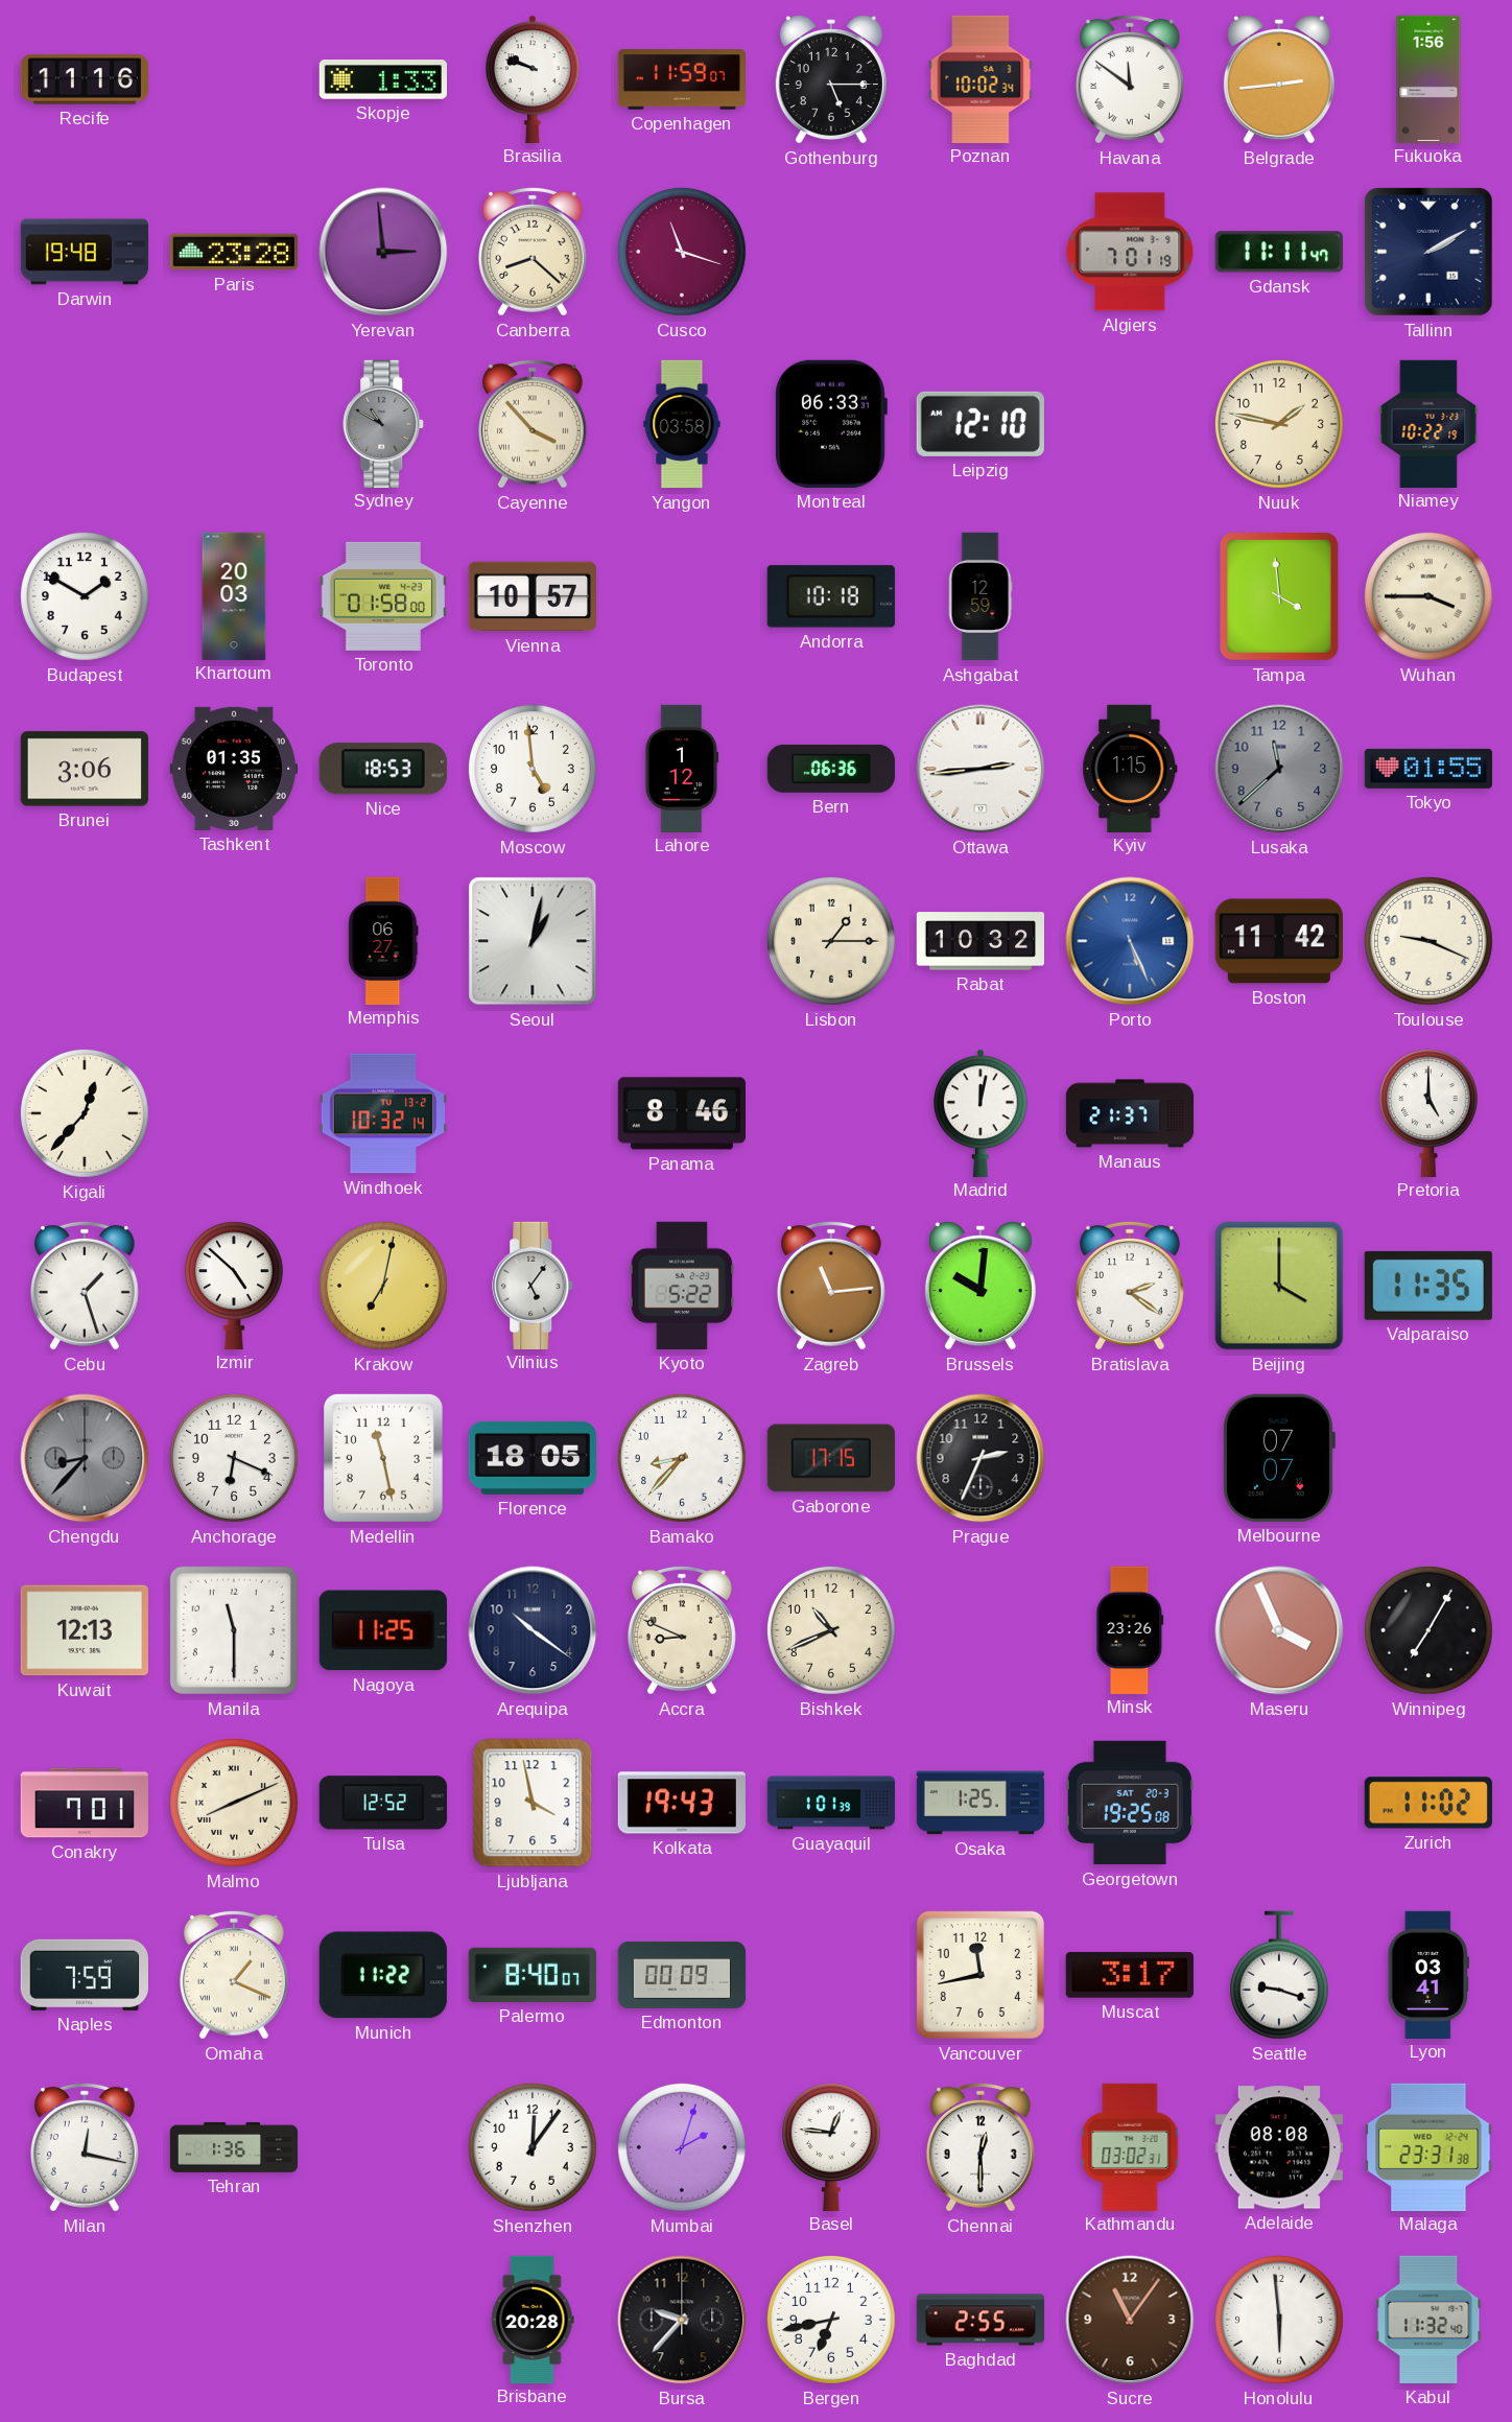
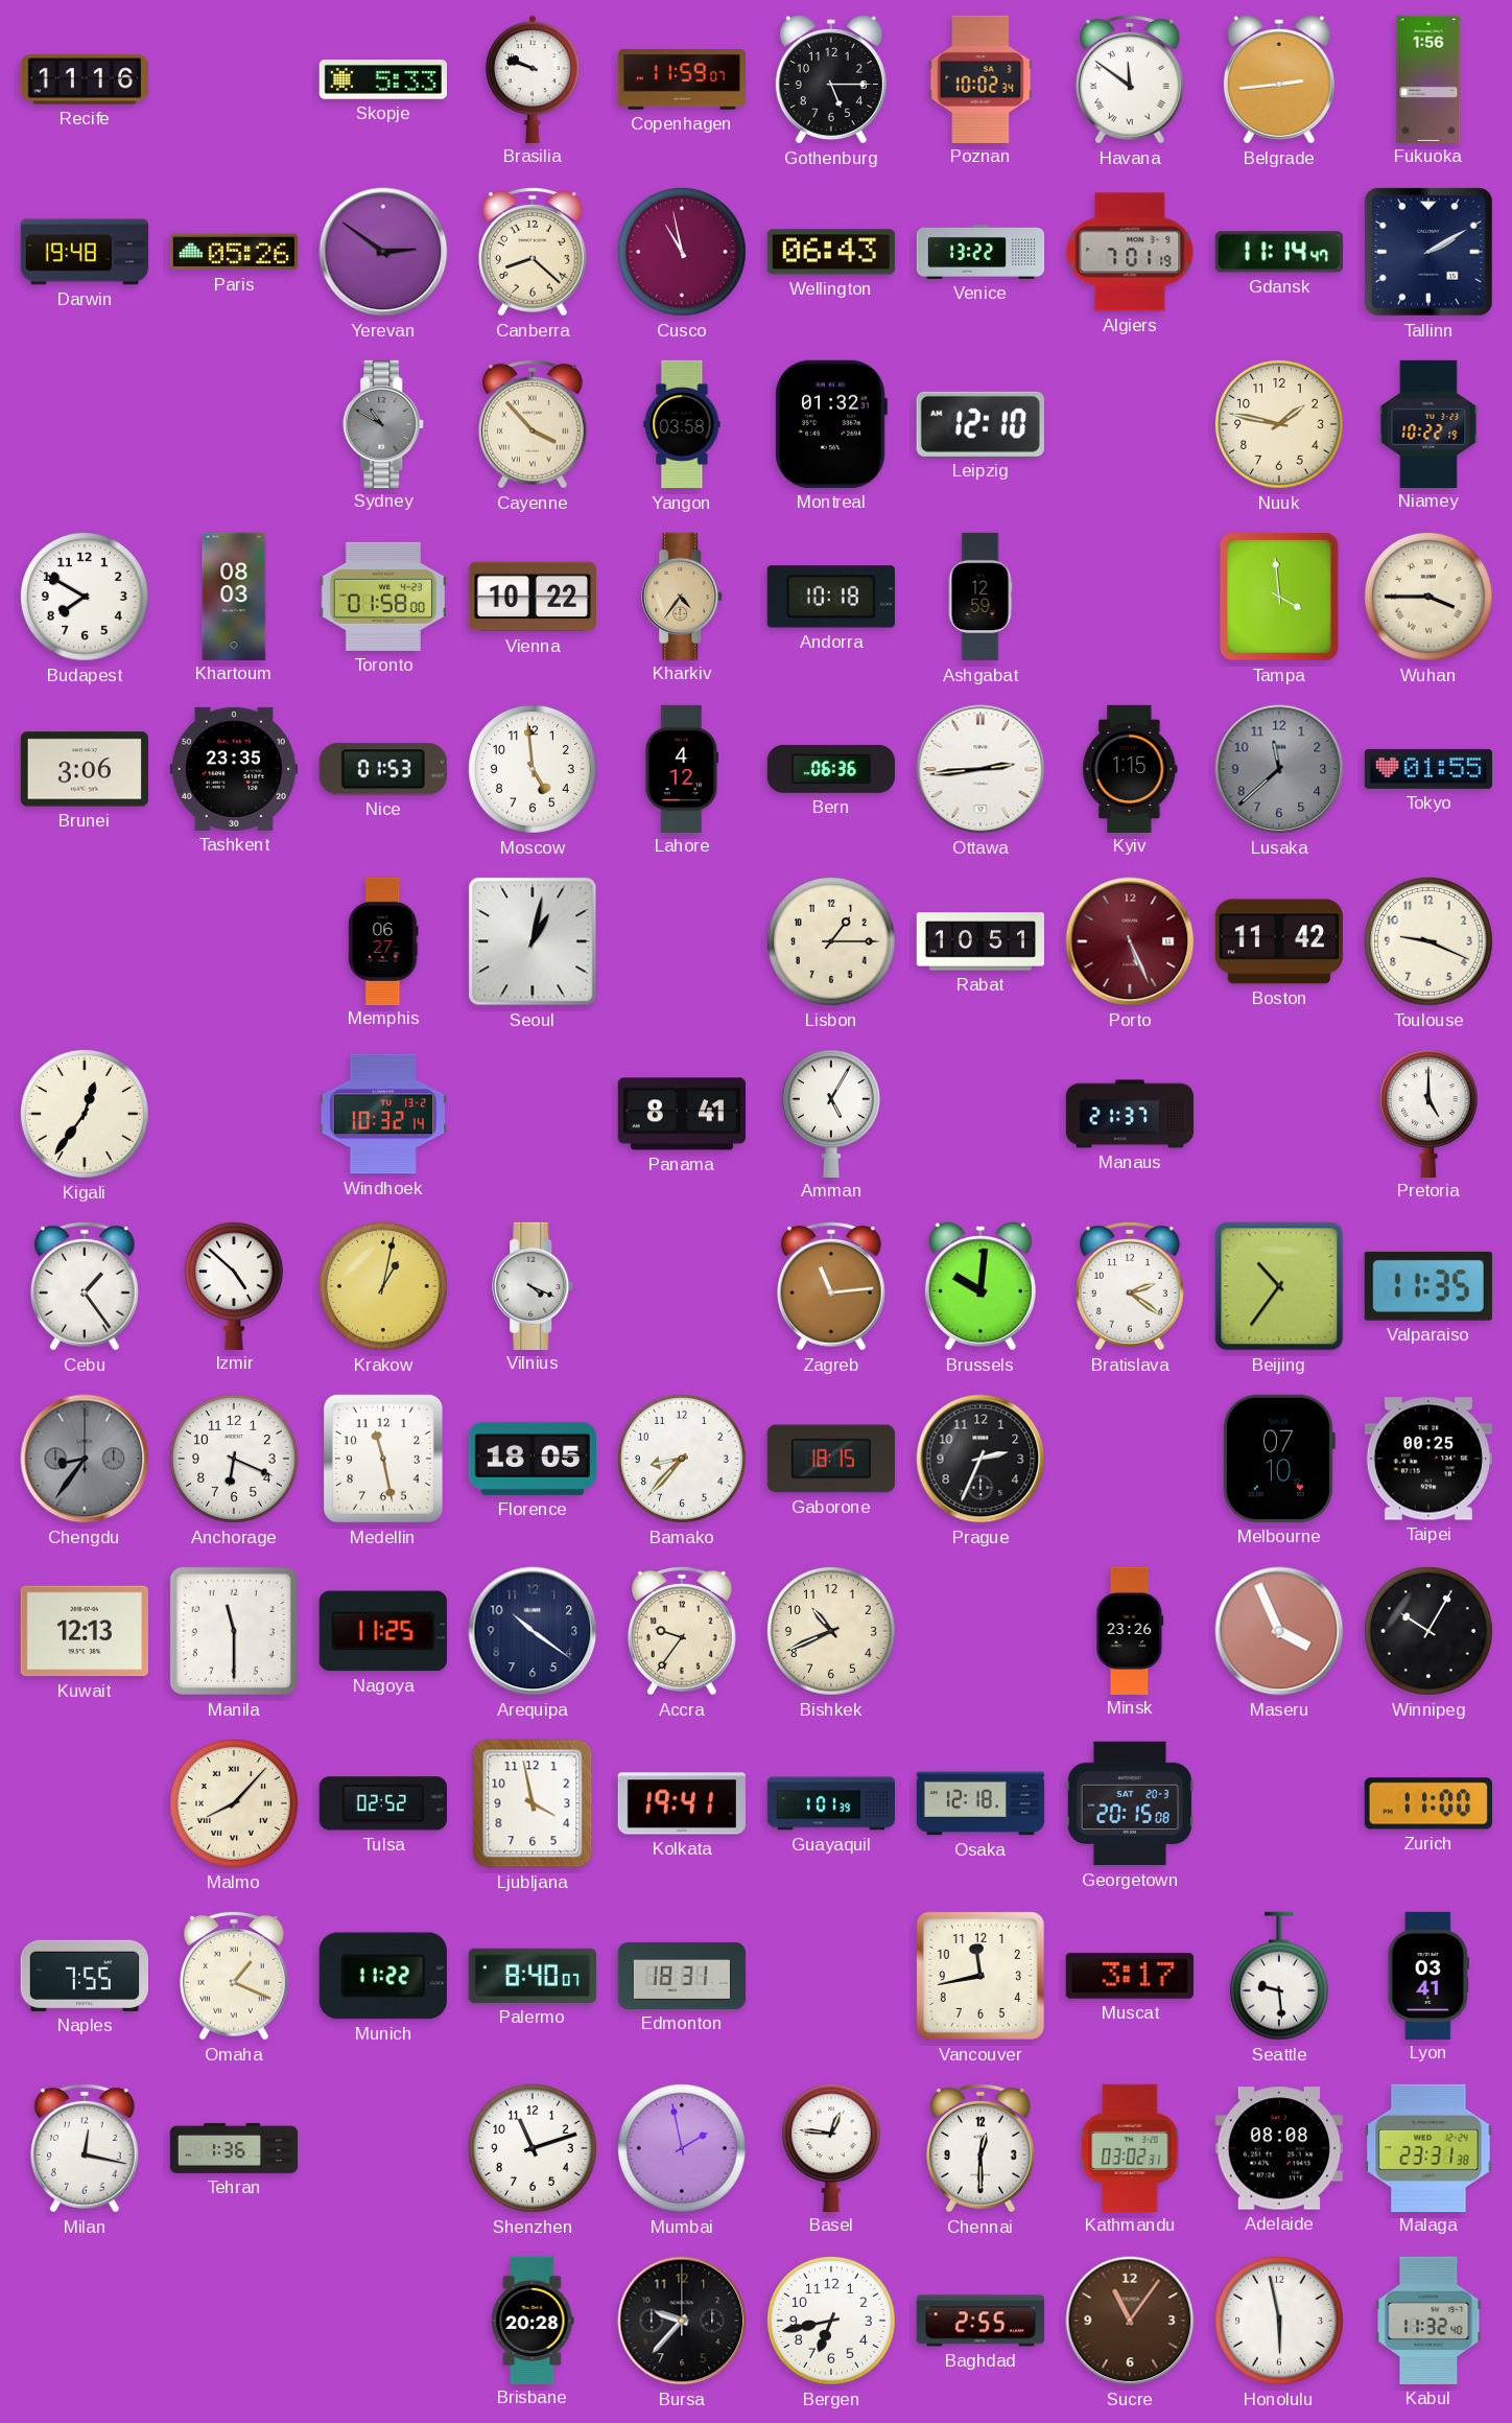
Skopje: 1:33 -> 5:33
Paris: 23:28 -> 05:26
Yerevan: 2:59 -> 2:51
Cusco: 11:18 -> 10:58
Wellington: none -> 06:43
Venice: none -> 13:22
Gdansk: 11:11 -> 11:14
Montreal: 06:33 -> 01:32
Budapest: 1:50 -> 7:50
Khartoum: 20:03 -> 08:03
Vienna: 10:57 -> 10:22
Kharkiv: none -> 4:36
Tashkent: 01:35 -> 23:35
Nice: 18:53 -> 01:53
Lahore: 1:12 -> 4:12
Rabat: 10:32 -> 10:51
Porto dial: blue -> burgundy
Kigali: 12:37 -> 12:36
Panama: 8:46 -> 8:41
Amman: none -> 5:05
Madrid: 12:02 -> none
Cebu: 1:27 -> 1:24
Krakow: 7:02 -> 1:02
Vilnius: 5:06 -> 4:19
Kyoto: 5:22 -> none
Beijing: 4:00 -> 10:36
Chengdu: 8:37 -> 8:36
Gaborone: 17:15 -> 18:15
Melbourne: 07:07 -> 07:10
Taipei: none -> 00:25
Accra: 8:49 -> 9:36
Winnipeg: 7:05 -> 10:05
Conakry: 7:01 -> none
Malmo: 8:11 -> 8:07
Tulsa: 12:52 -> 02:52
Kolkata: 19:43 -> 19:41
Osaka: 1:25 -> 12:18
Georgetown: 19:25 -> 20:15
Zurich: 11:02 -> 11:00
Naples: 7:59 -> 7:55
Edmonton: 00:09 -> 18:31
Seattle: 9:18 -> 9:29
Shenzhen: 12:06 -> 11:12
Mumbai: 2:03 -> 1:58
Honolulu: 5:59 -> 5:58
